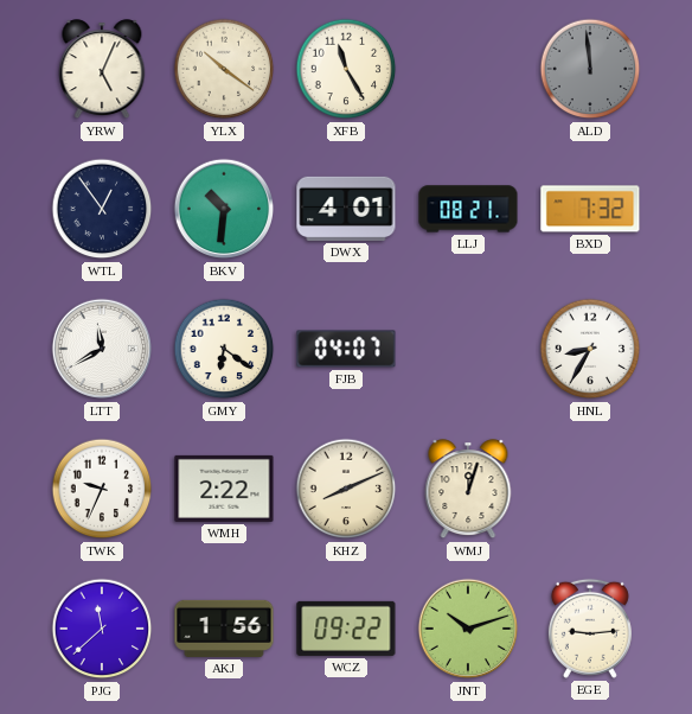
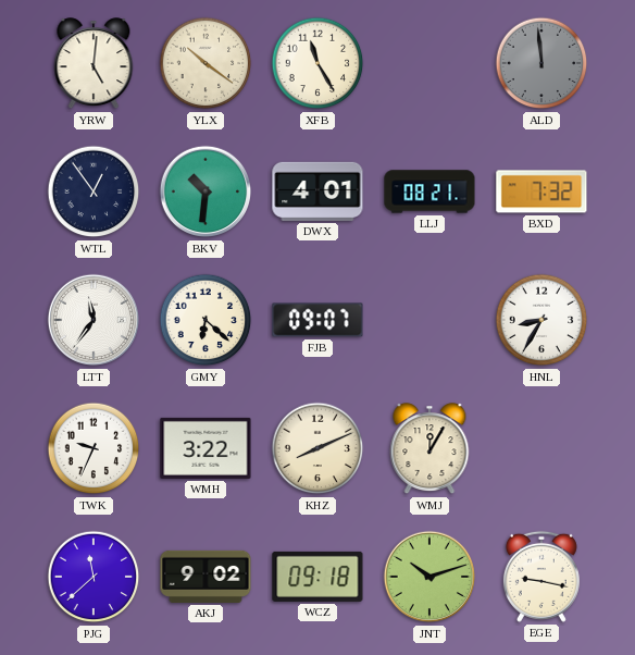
YRW: 5:04 -> 5:01
LTT: 11:40 -> 11:36
GMY: 6:21 -> 6:22
FJB: 04:07 -> 09:07
WMH: 2:22 -> 3:22
WMJ: 12:03 -> 12:05
AKJ: 1:56 -> 9:02
WCZ: 09:22 -> 09:18
EGE: 9:14 -> 9:17
